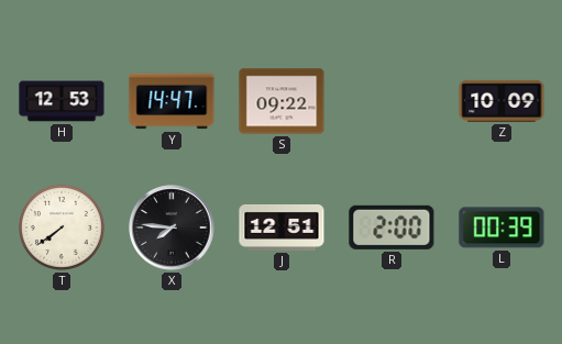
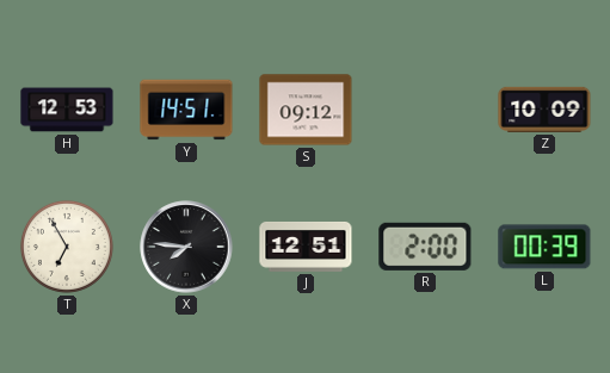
Y: 14:47 -> 14:51
S: 09:22 -> 09:12
T: 7:39 -> 6:55
